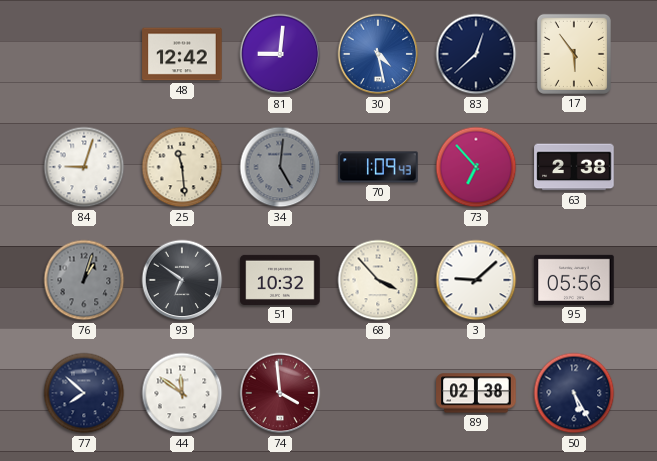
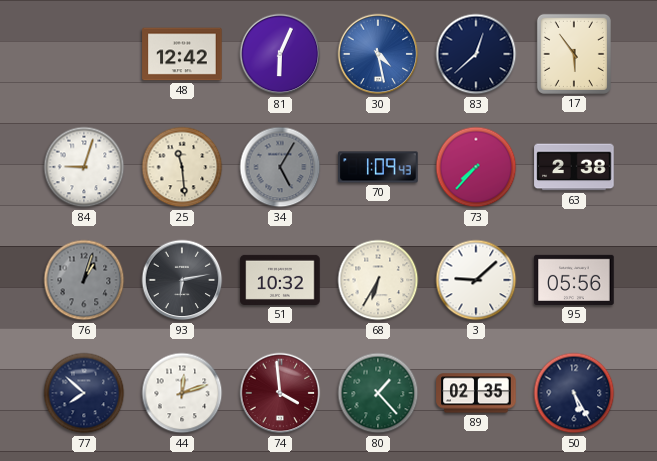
81: 9:01 -> 6:04
34: 5:01 -> 5:05
73: 6:53 -> 7:37
93: 6:51 -> 6:13
68: 3:53 -> 6:35
44: 11:51 -> 12:12
80: none -> 1:23
89: 02:38 -> 02:35
